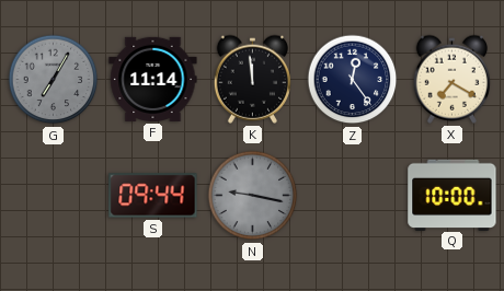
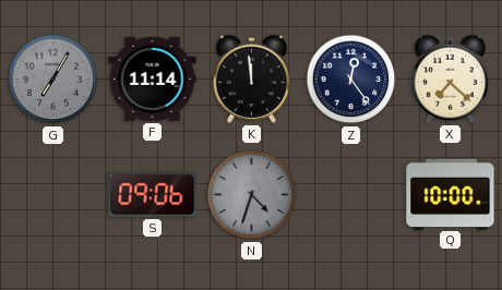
X: 7:20 -> 7:22
S: 09:44 -> 09:06
N: 9:17 -> 4:33
